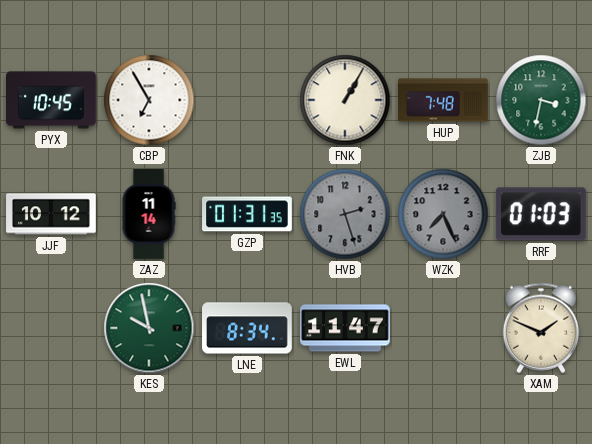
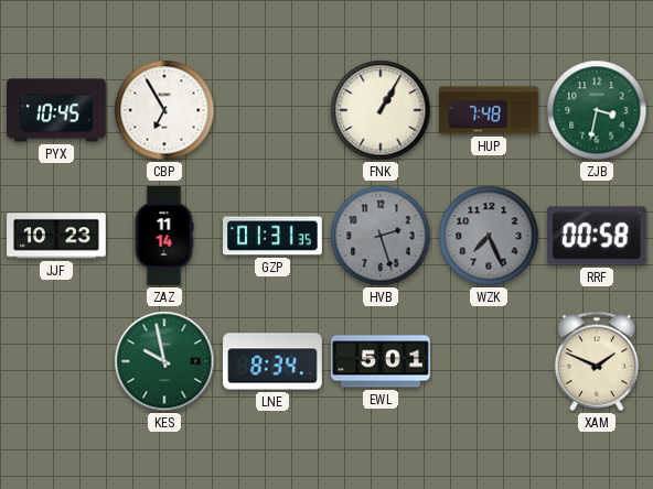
JJF: 10:12 -> 10:23
RRF: 01:03 -> 00:58
EWL: 11:47 -> 5:01
